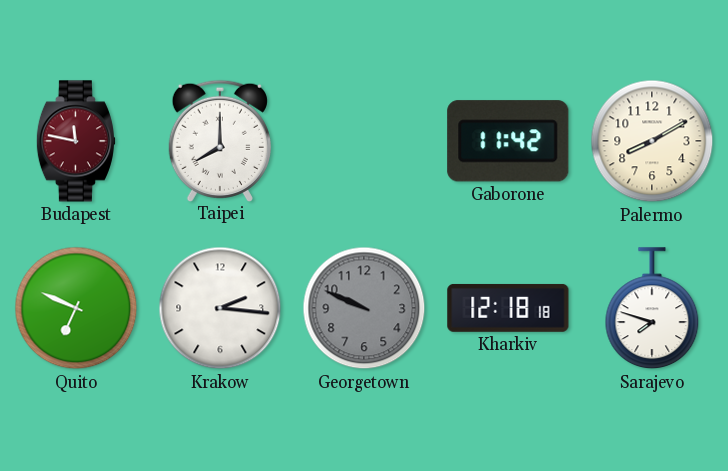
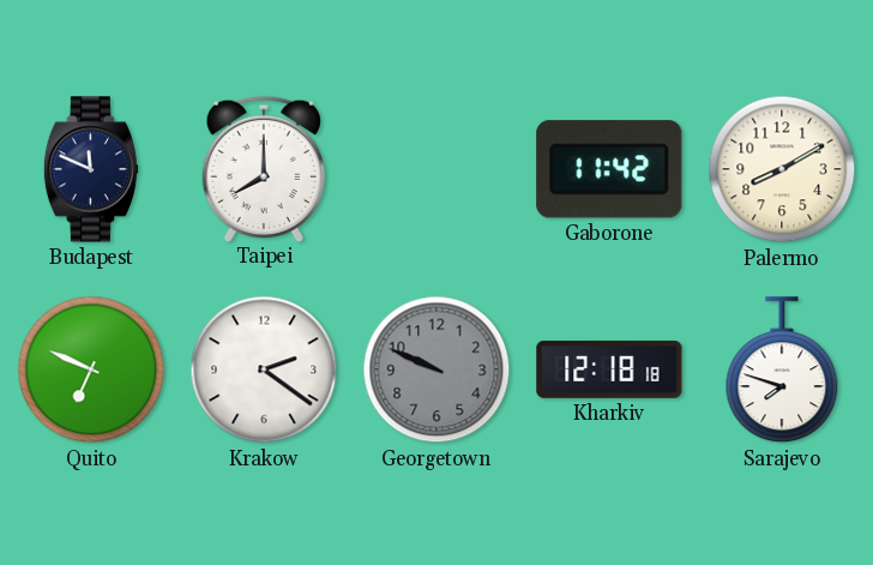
Budapest: 11:47 -> 11:49
Budapest dial: burgundy -> navy
Krakow: 2:16 -> 2:21
